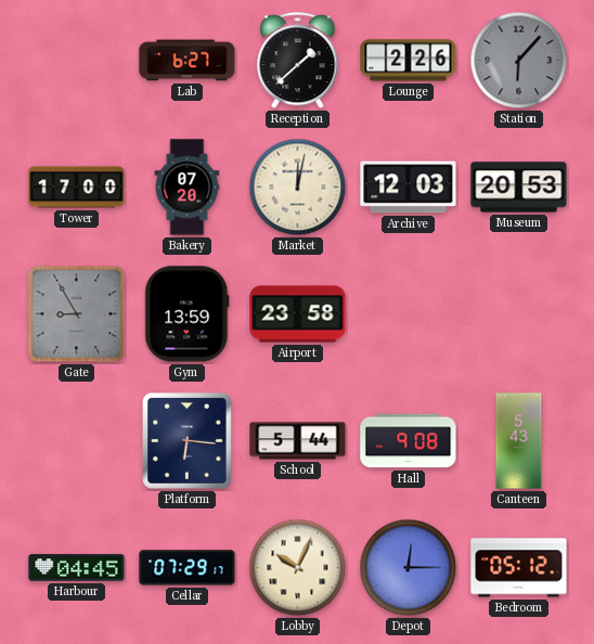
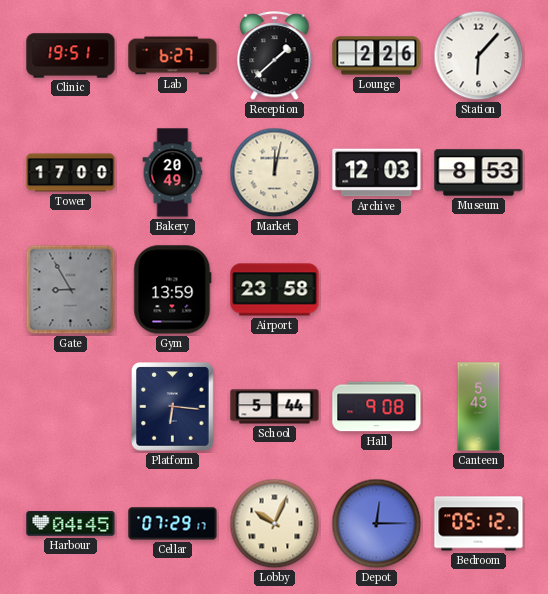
Clinic: none -> 19:51
Station dial: grey -> white
Bakery: 07:20 -> 20:49
Museum: 20:53 -> 8:53
